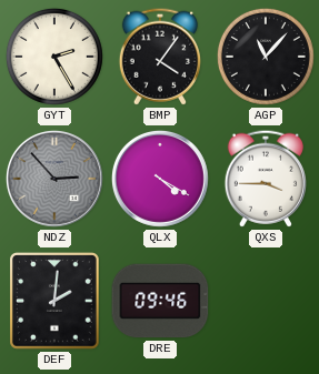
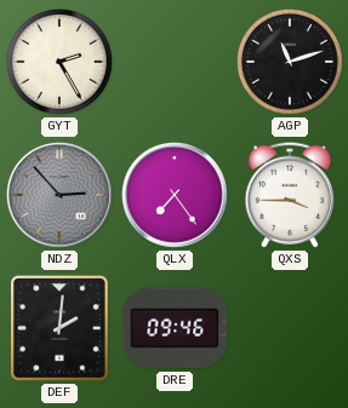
BMP: 4:06 -> none
AGP: 11:07 -> 11:12
QLX: 4:20 -> 7:24
